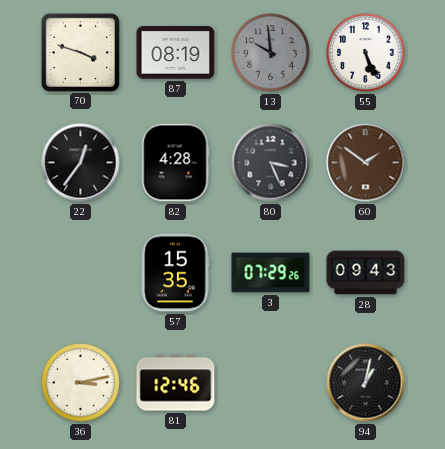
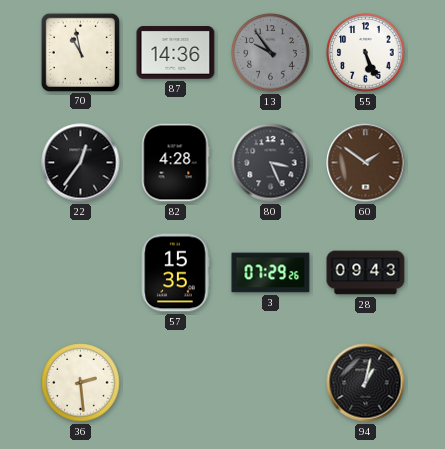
70: 3:48 -> 10:58
87: 08:19 -> 14:36
13: 9:59 -> 9:54
36: 3:13 -> 2:29
81: 12:46 -> none
